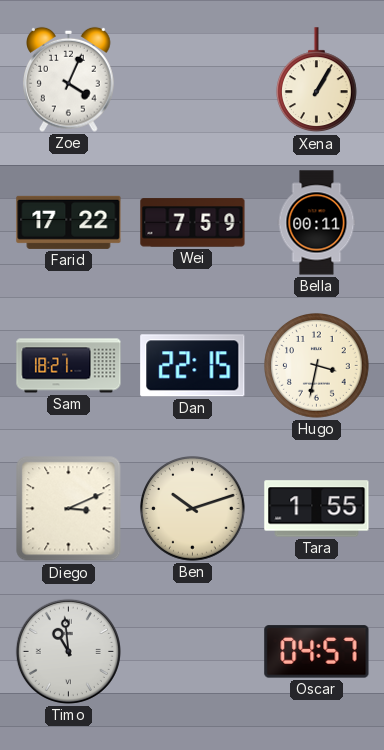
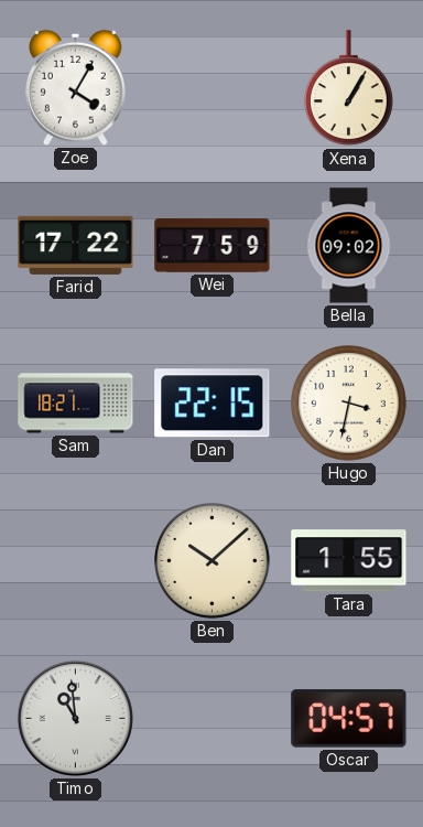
Zoe: 4:04 -> 4:05
Bella: 00:11 -> 09:02
Diego: 3:11 -> none
Ben: 10:12 -> 10:08
